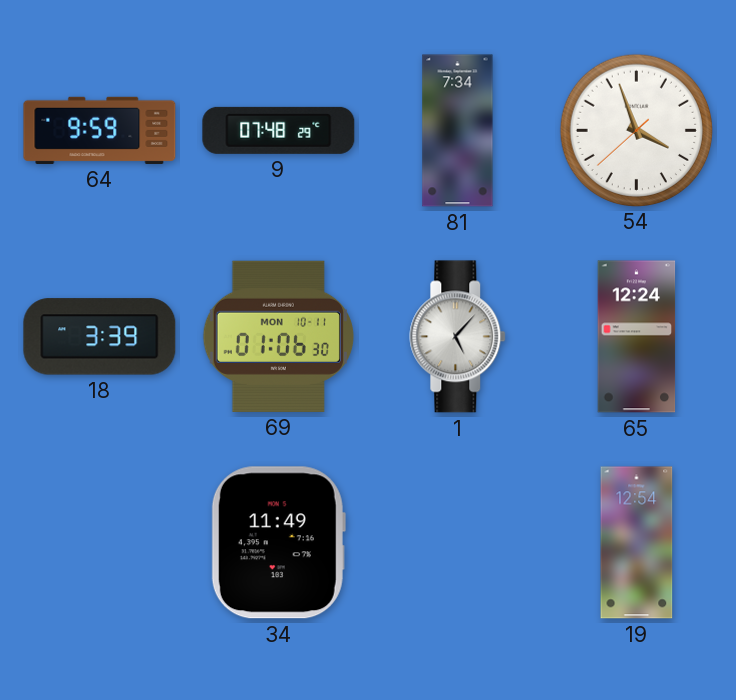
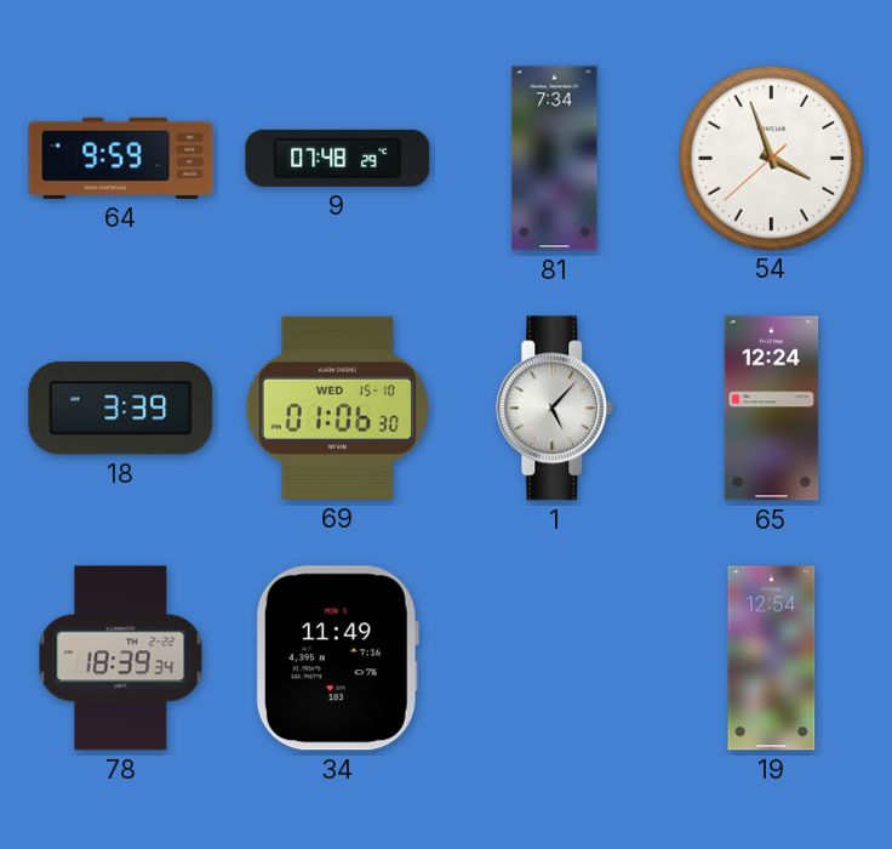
69 date: MON 10-11 -> WED 15-10
78: none -> 18:39
